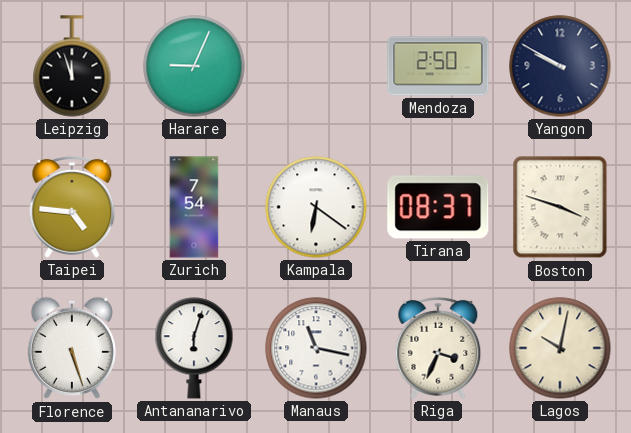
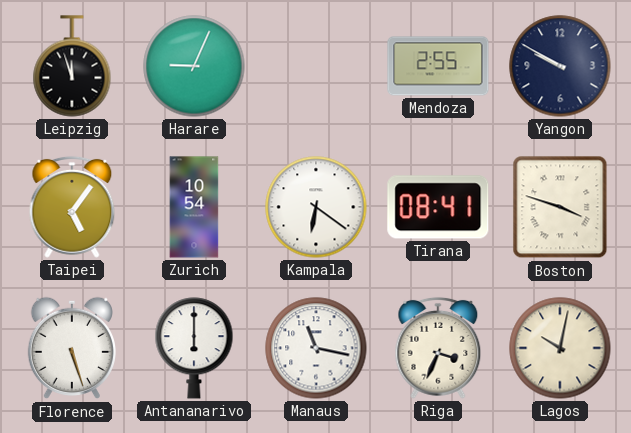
Mendoza: 2:50 -> 2:55
Taipei: 4:46 -> 5:06
Zurich: 7:54 -> 10:54
Tirana: 08:37 -> 08:41
Antananarivo: 6:03 -> 6:00
